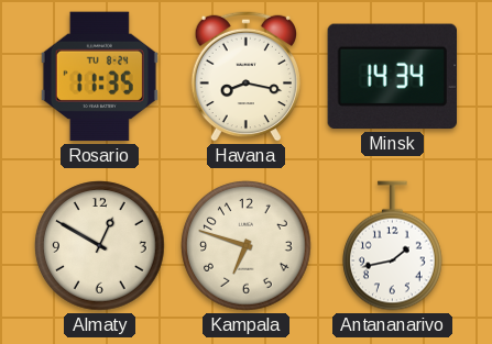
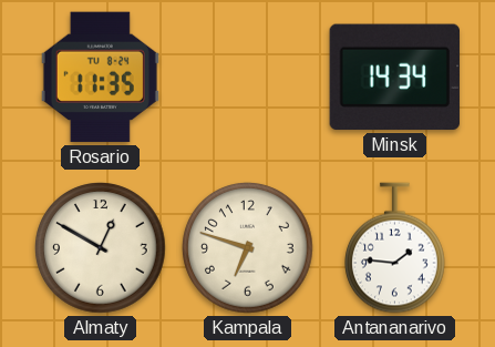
Havana: 8:17 -> none
Antananarivo: 1:43 -> 1:46
